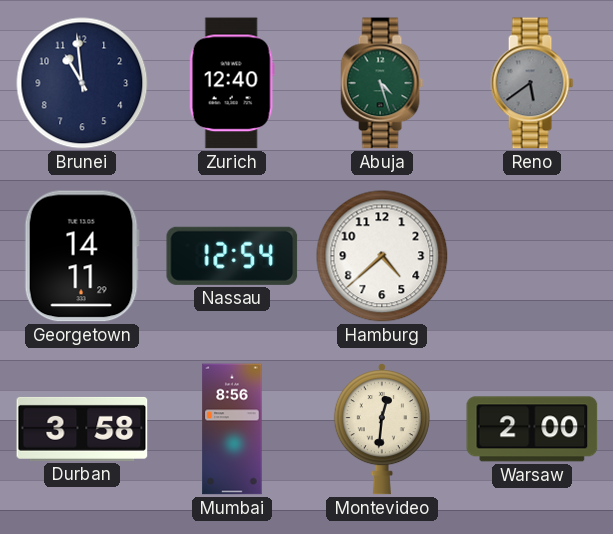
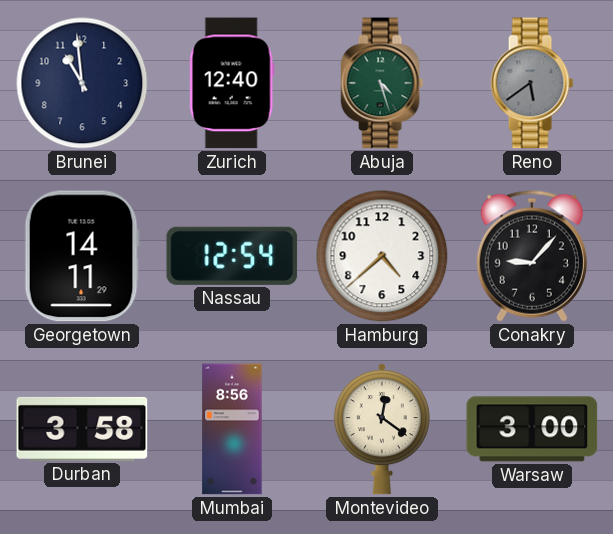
Conakry: none -> 9:07
Montevideo: 12:31 -> 12:21
Warsaw: 2:00 -> 3:00
